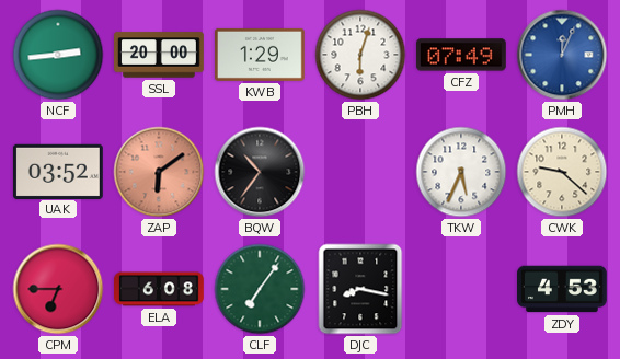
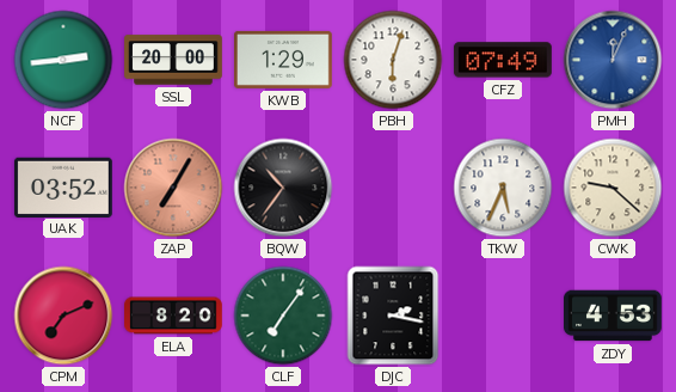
ZAP: 6:09 -> 7:05
CPM: 6:45 -> 7:11
ELA: 6:08 -> 8:20
DJC: 8:17 -> 2:17
